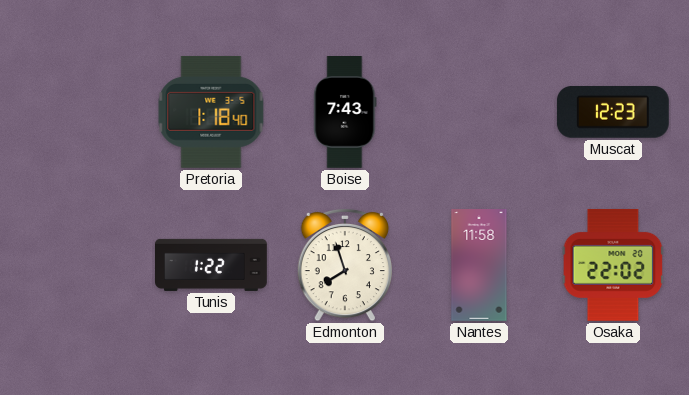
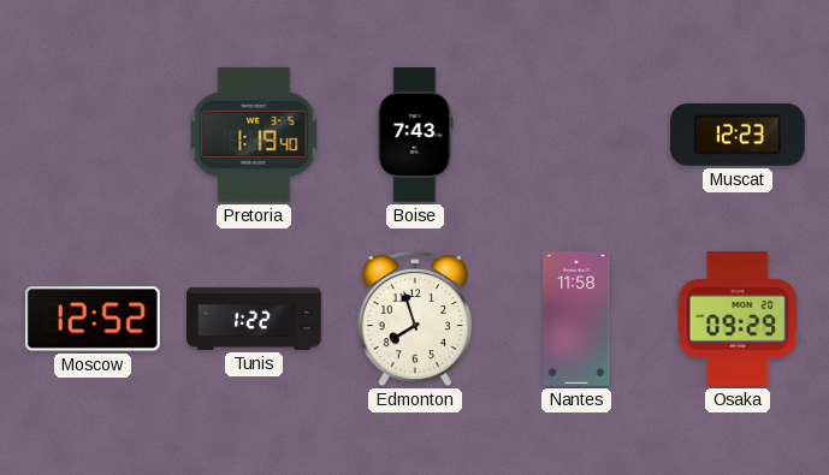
Pretoria: 1:18 -> 1:19
Moscow: none -> 12:52
Osaka: 22:02 -> 09:29
